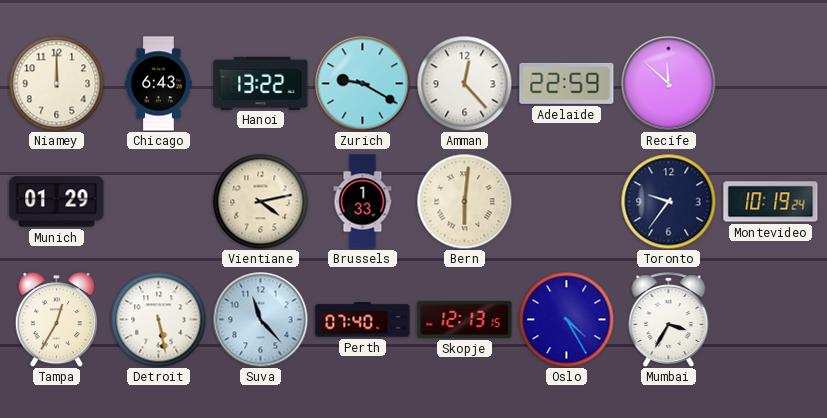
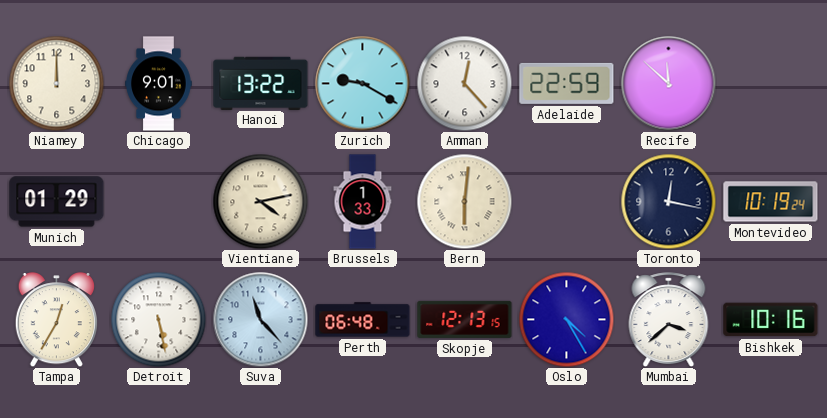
Chicago: 6:43 -> 9:01
Toronto: 9:36 -> 12:17
Perth: 07:40 -> 06:48
Mumbai: 3:35 -> 3:38
Bishkek: none -> 10:16
